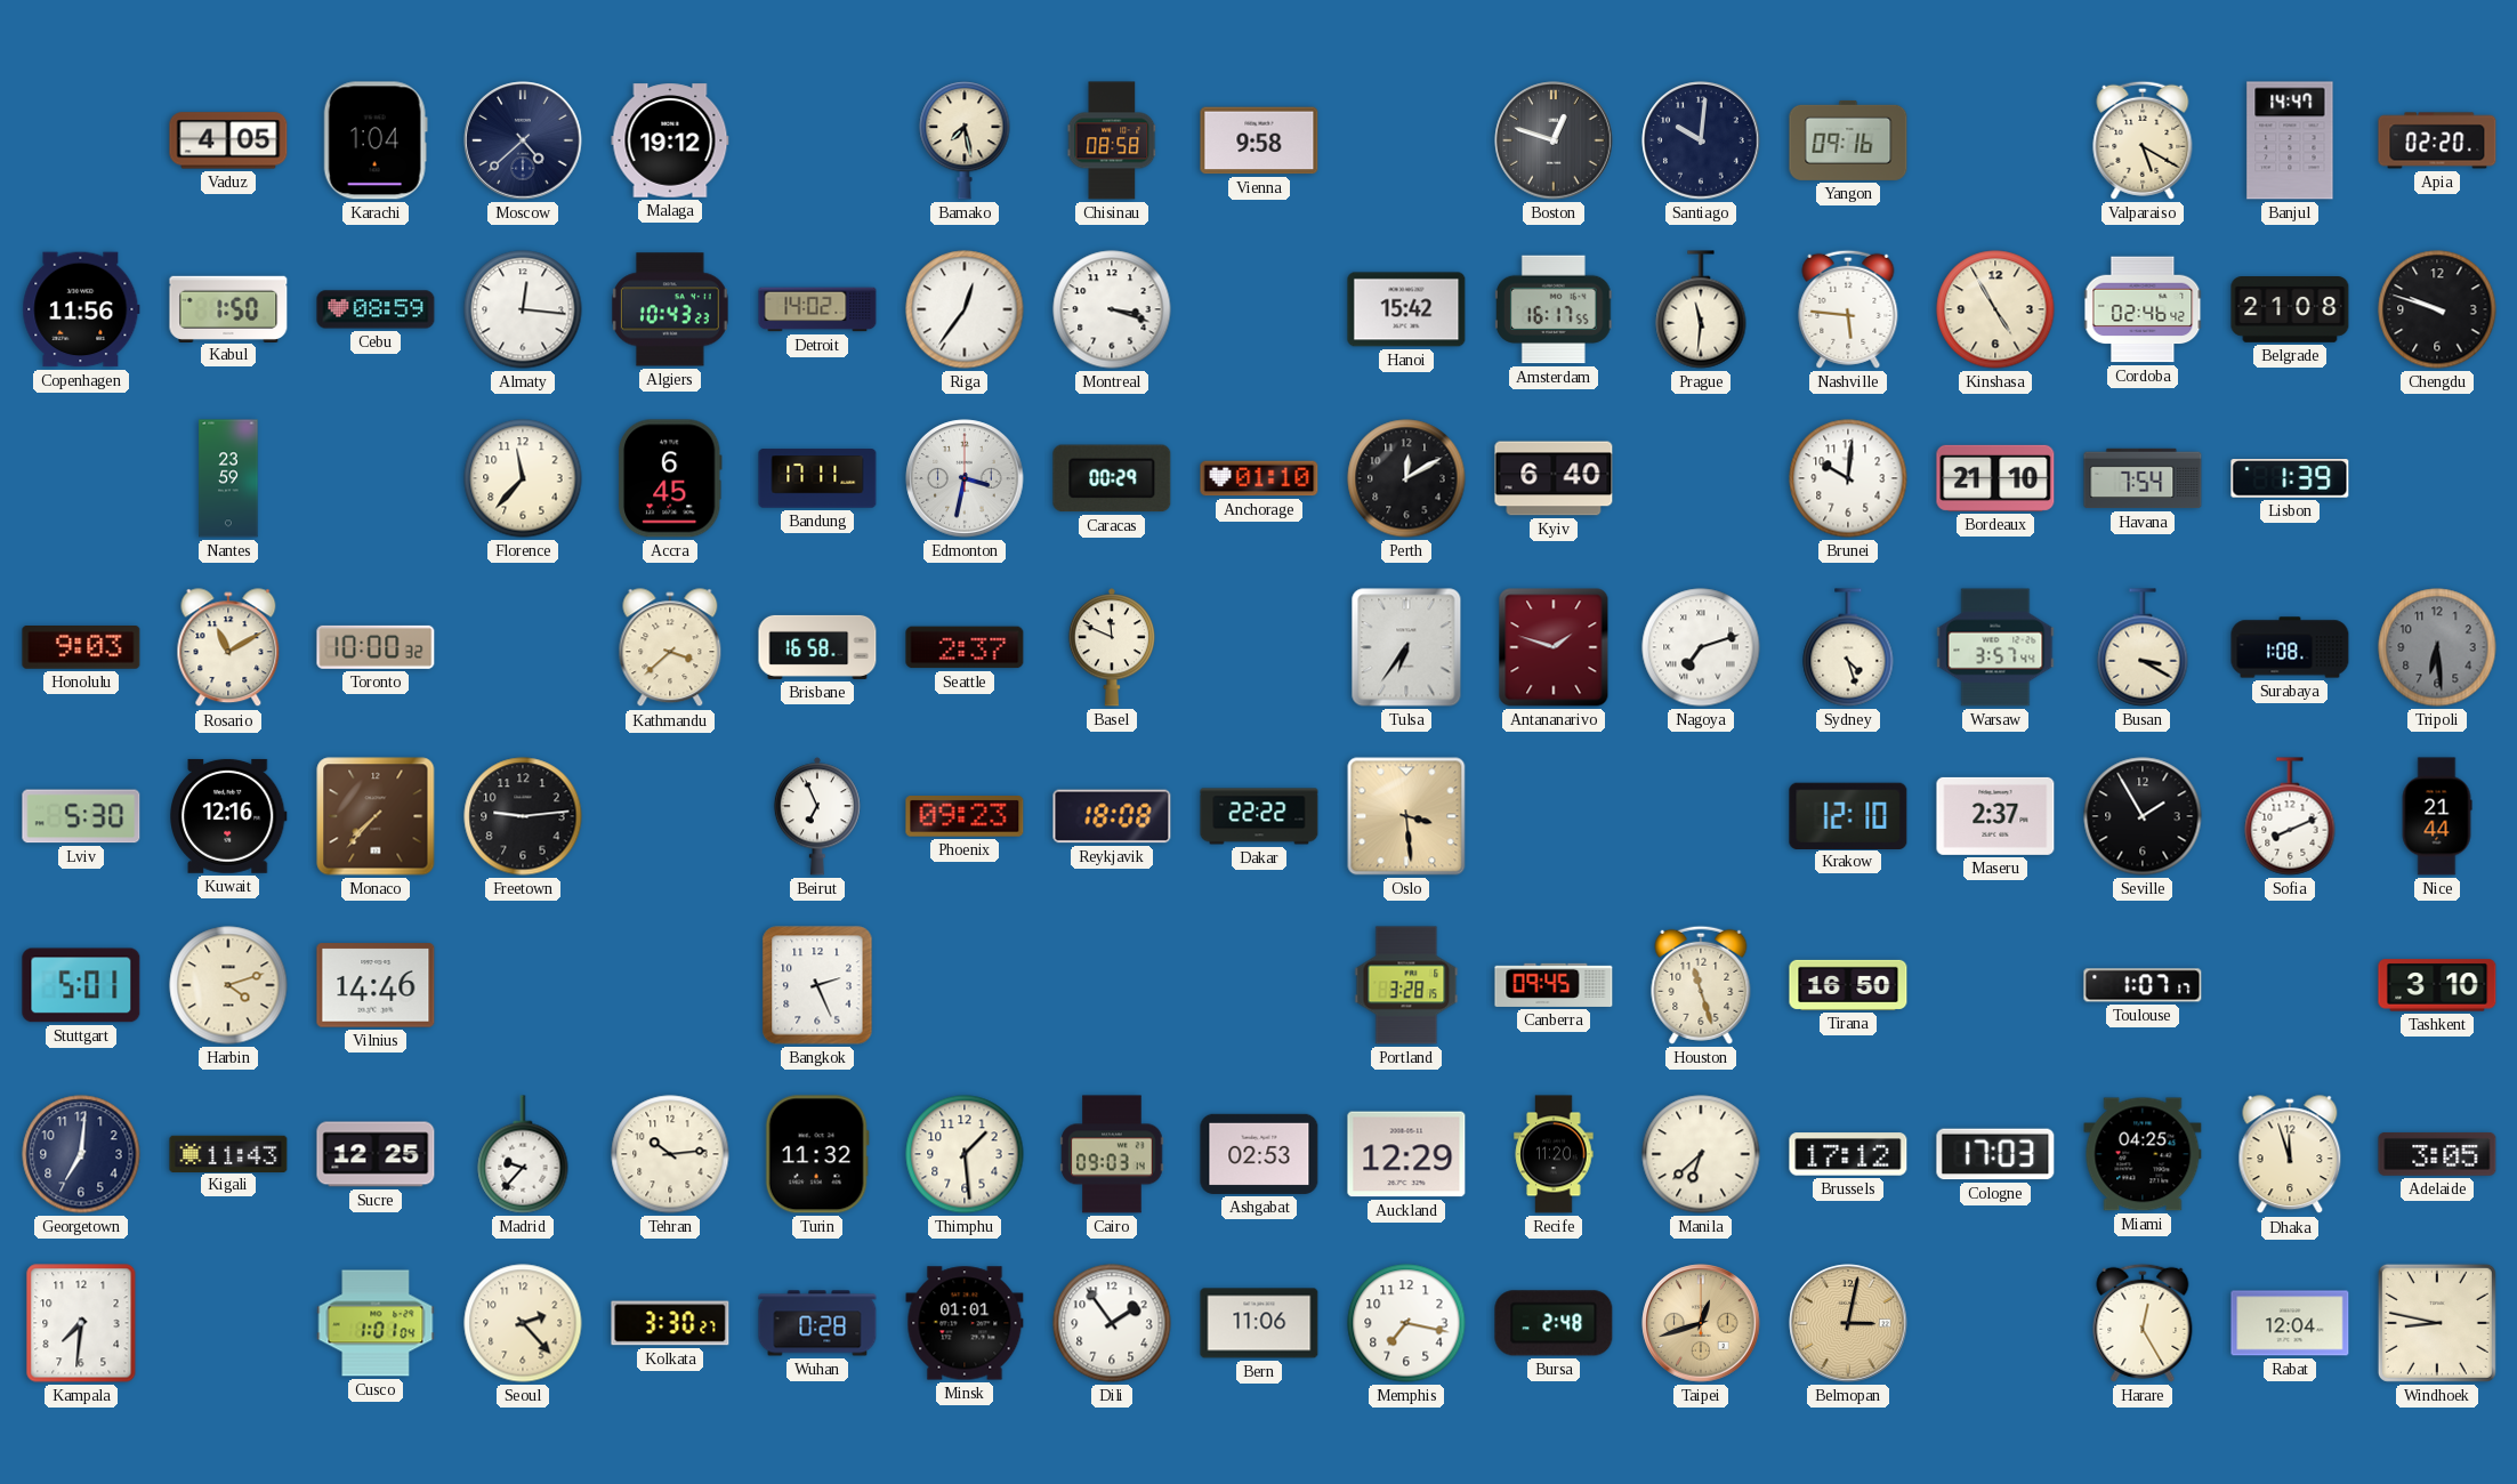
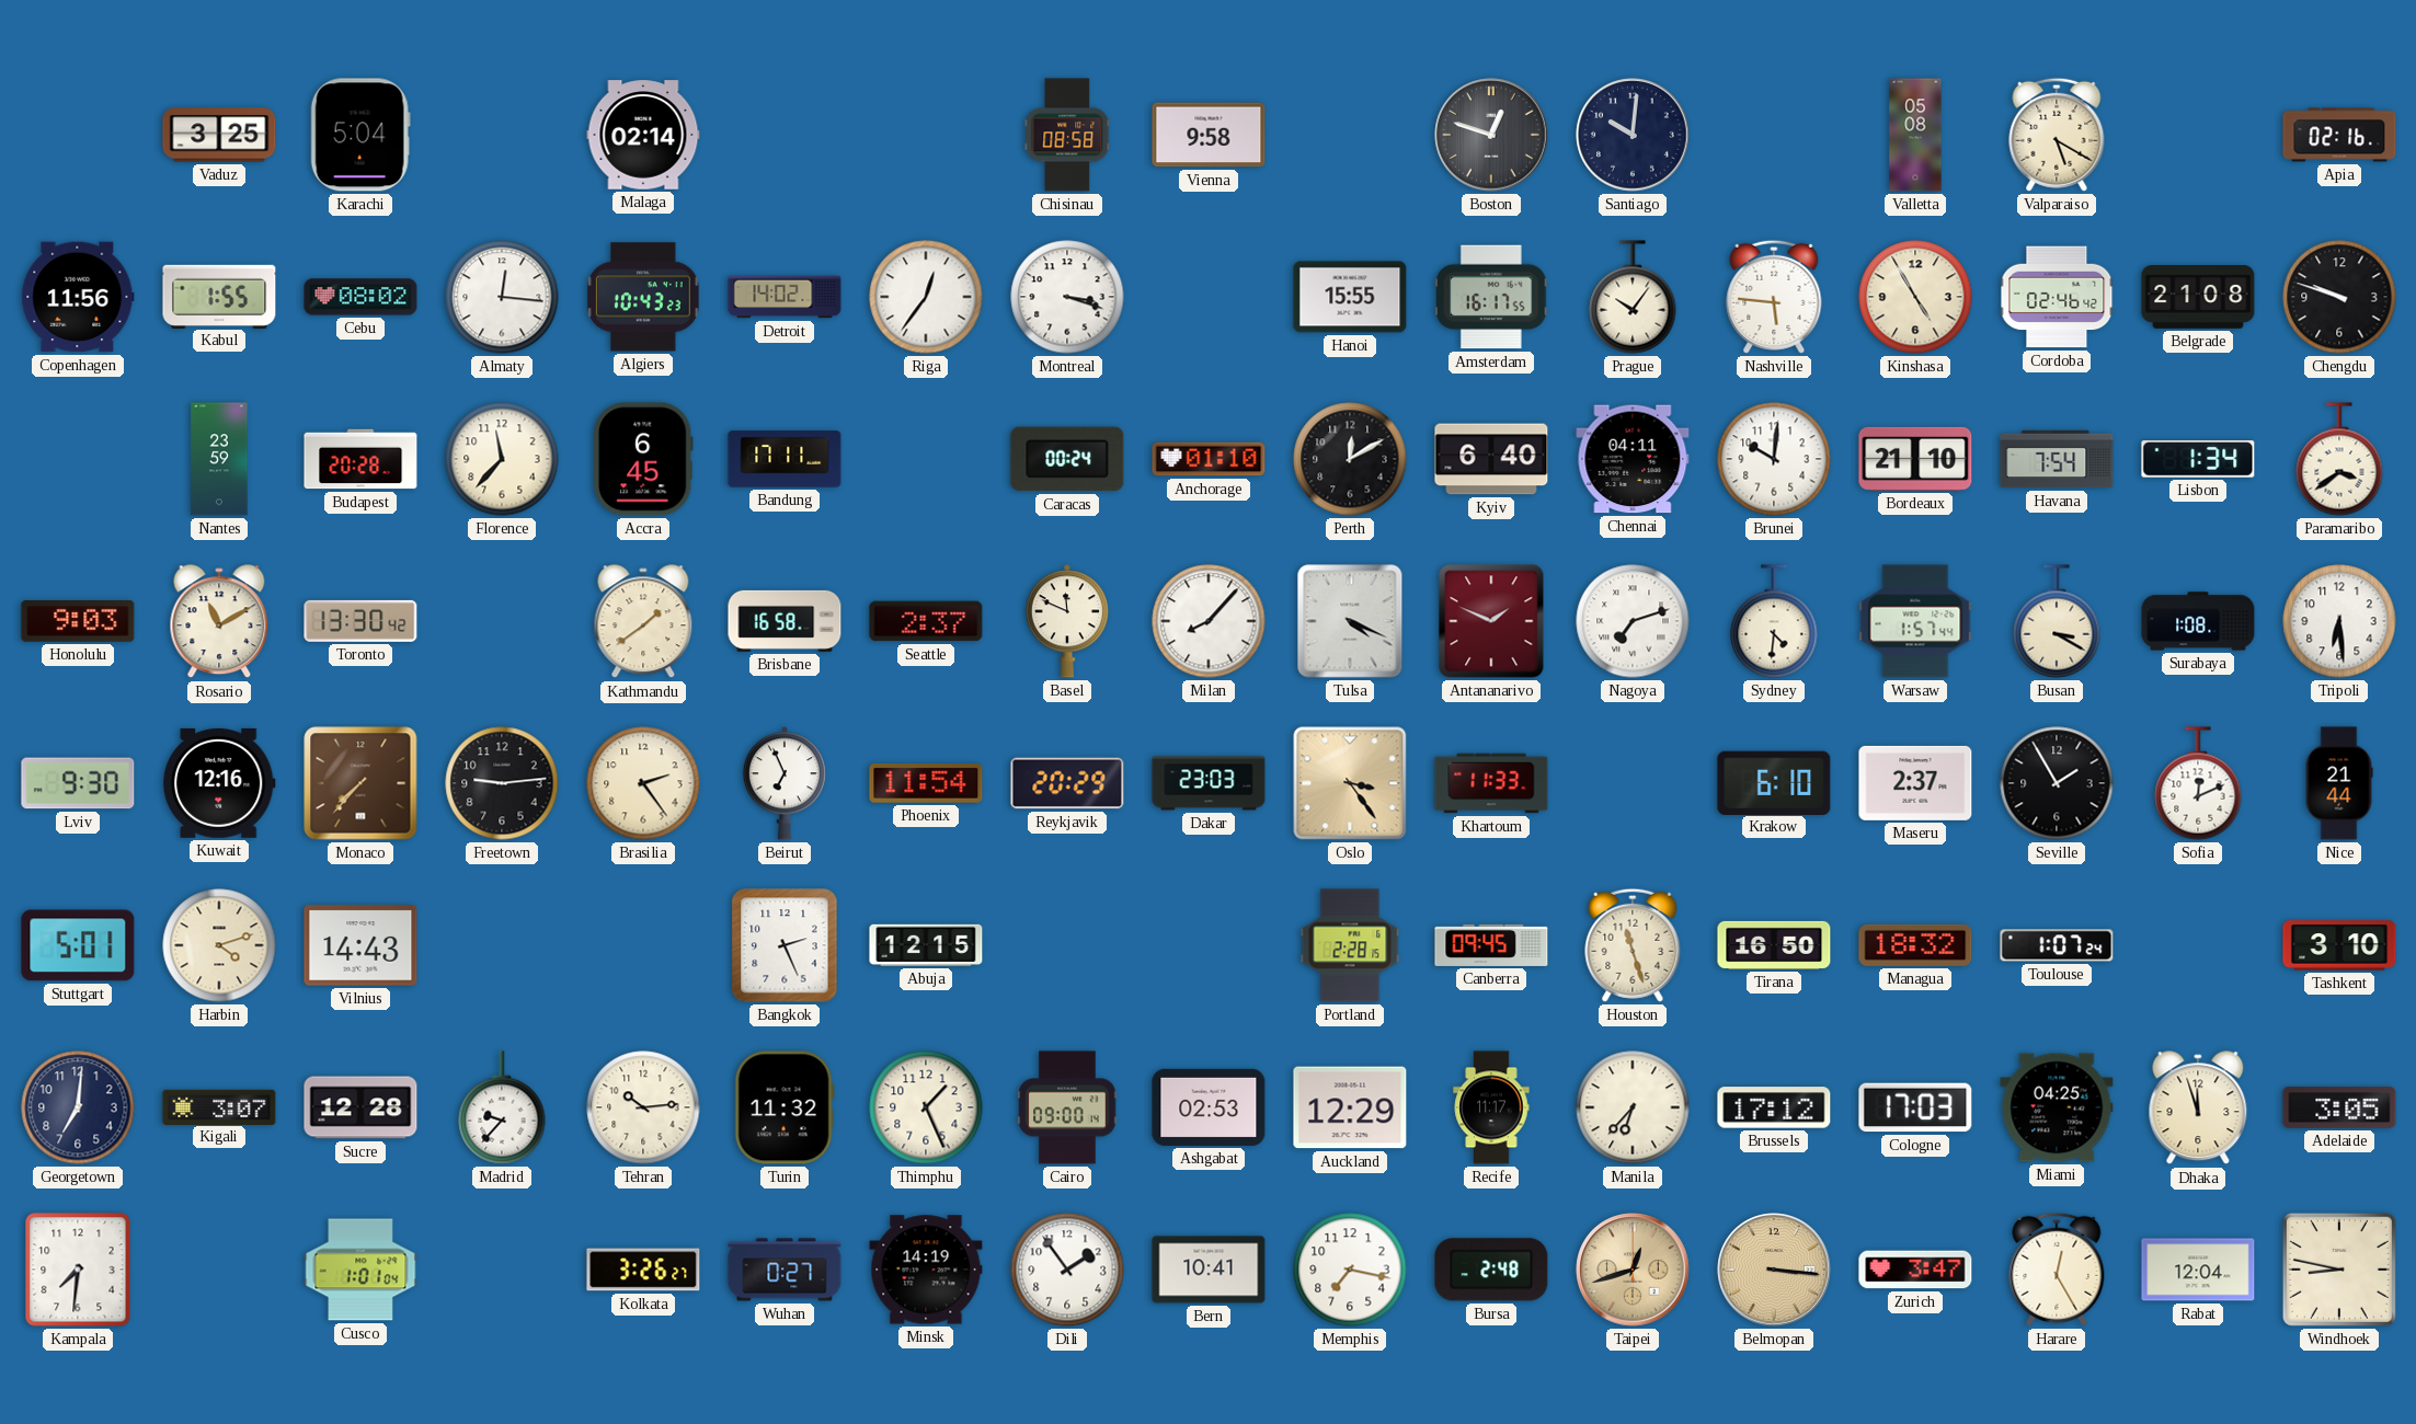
Vaduz: 4:05 -> 3:25
Karachi: 1:04 -> 5:04
Moscow: 4:38 -> none
Malaga: 19:12 -> 02:14
Bamako: 7:28 -> none
Yangon: 09:16 -> none
Valletta: none -> 05:08
Banjul: 14:47 -> none
Apia: 02:20 -> 02:16
Kabul: 1:50 -> 1:55
Cebu: 08:59 -> 08:02
Hanoi: 15:42 -> 15:55
Prague: 11:31 -> 10:06
Budapest: none -> 20:28
Edmonton: 3:32 -> none
Caracas: 00:29 -> 00:24
Chennai: none -> 04:11
Lisbon: 1:39 -> 1:34
Paramaribo: none -> 3:39
Toronto: 10:00 -> 13:30
Kathmandu: 3:38 -> 1:39
Milan: none -> 8:07
Tulsa: 6:36 -> 4:19
Antananarivo: 1:48 -> 1:49
Sydney: 4:27 -> 4:31
Warsaw: 3:57 -> 1:57
Tripoli dial: grey -> white
Lviv: 5:30 -> 9:30
Brasilia: none -> 2:24
Phoenix: 09:23 -> 11:54
Reykjavik: 18:08 -> 20:29
Dakar: 22:22 -> 23:03
Oslo: 3:29 -> 3:24
Khartoum: none -> 11:33
Krakow: 12:10 -> 6:10
Sofia: 8:11 -> 12:11
Vilnius: 14:46 -> 14:43
Abuja: none -> 12:15
Portland: 3:28 -> 2:28
Managua: none -> 18:32
Toulouse: 1:07:17 -> 1:07:24
Kigali: 11:43 -> 3:07
Sucre: 12:25 -> 12:28
Thimphu: 1:29 -> 1:26
Cairo: 09:03 -> 09:00
Recife: 11:20 -> 11:17
Manila: 6:38 -> 6:37
Seoul: 2:23 -> none
Kolkata: 3:30 -> 3:26
Wuhan: 0:28 -> 0:27
Minsk: 01:01 -> 14:19
Bern: 11:06 -> 10:41
Belmopan: 3:02 -> 3:16
Zurich: none -> 3:47
